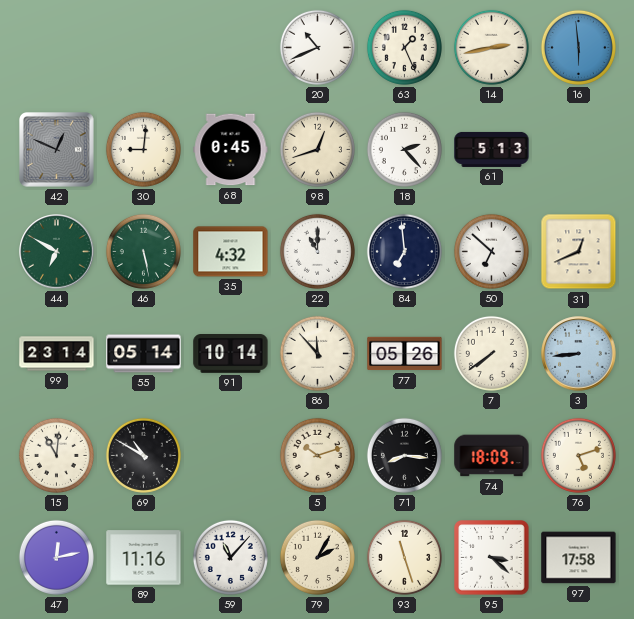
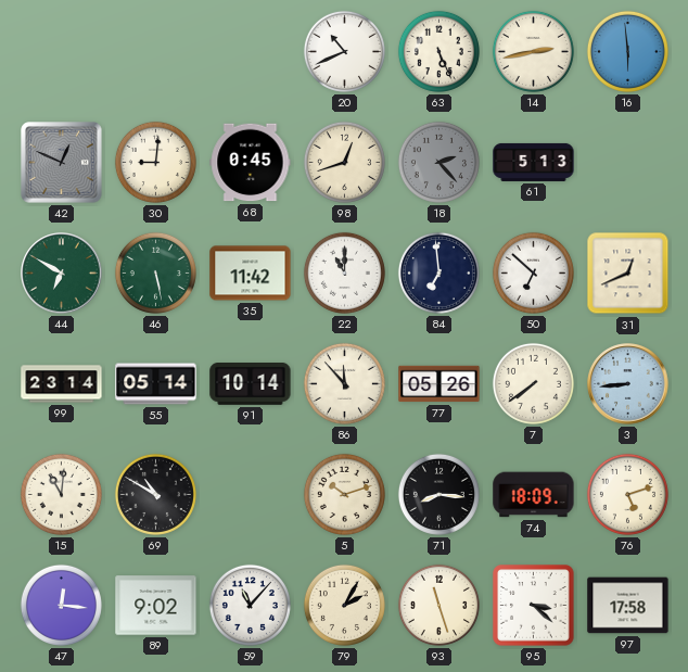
63: 1:26 -> 5:26
18 dial: white -> grey
35: 4:32 -> 11:42
47: 12:13 -> 12:16
89: 11:16 -> 9:02
